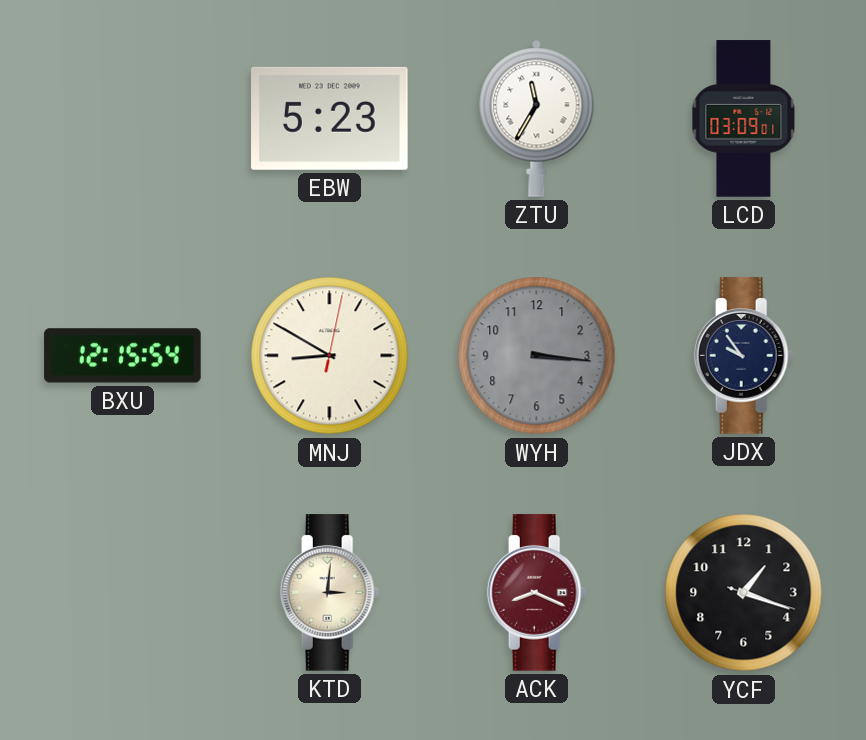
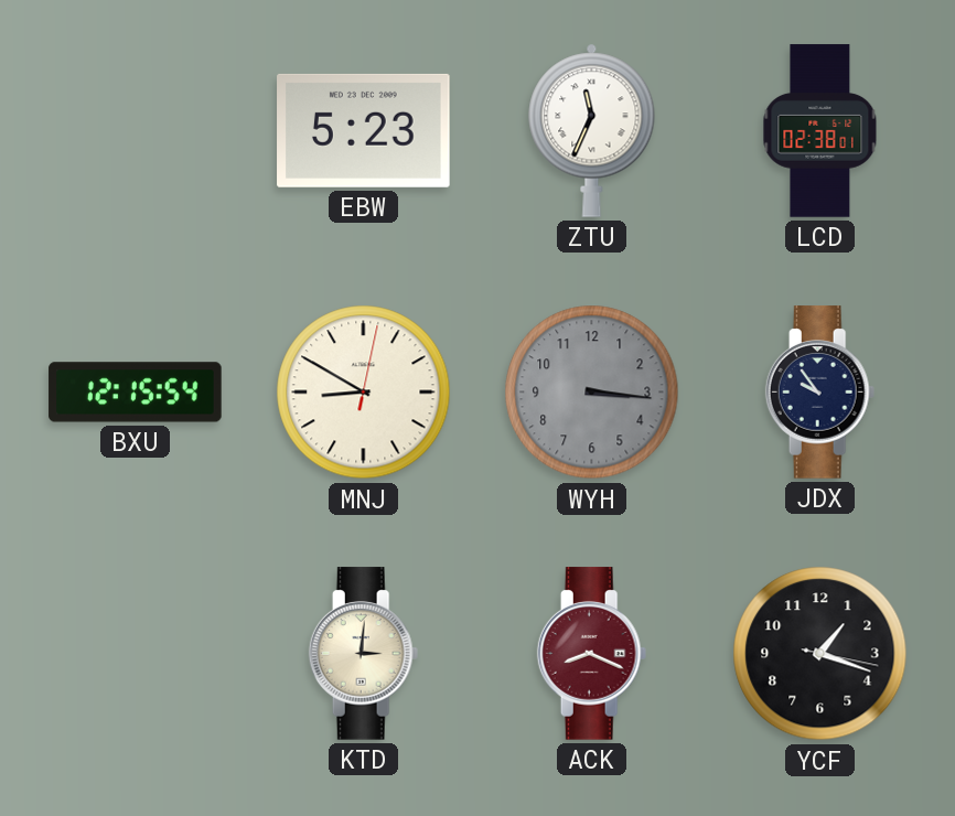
ZTU: 11:35 -> 11:34
LCD: 03:09 -> 02:38
YCF: 1:18:18 -> 1:18:17
